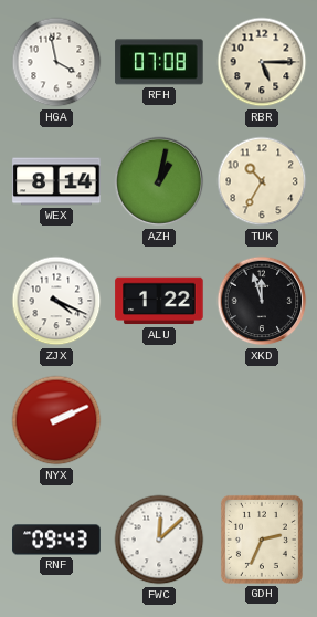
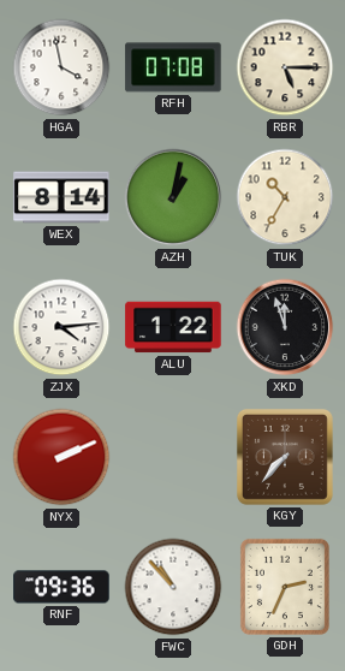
ZJX: 4:19 -> 4:14
KGY: none -> 7:37
RNF: 09:43 -> 09:36
FWC: 12:08 -> 10:53
